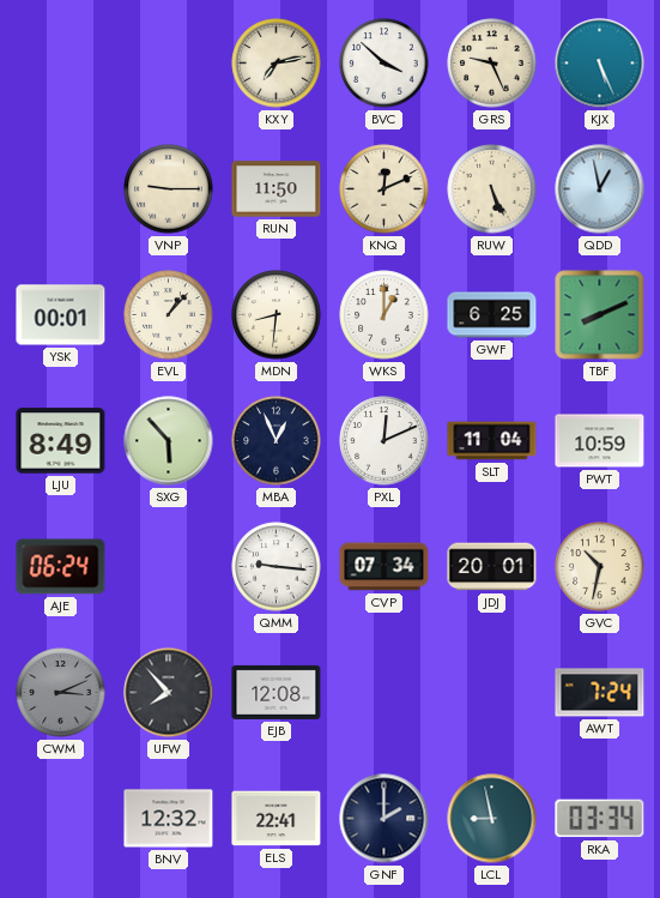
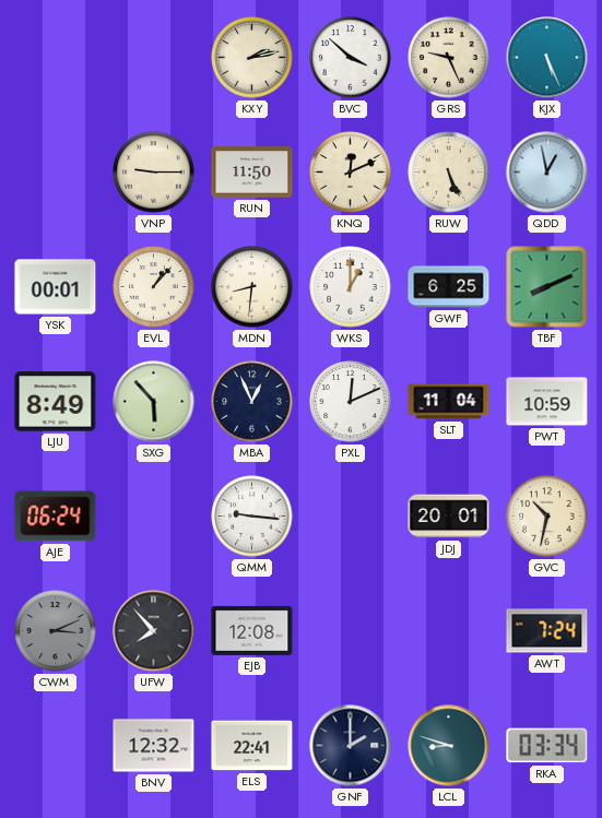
KXY: 7:13 -> 2:13
CVP: 07:34 -> none
LCL: 8:58 -> 8:48
